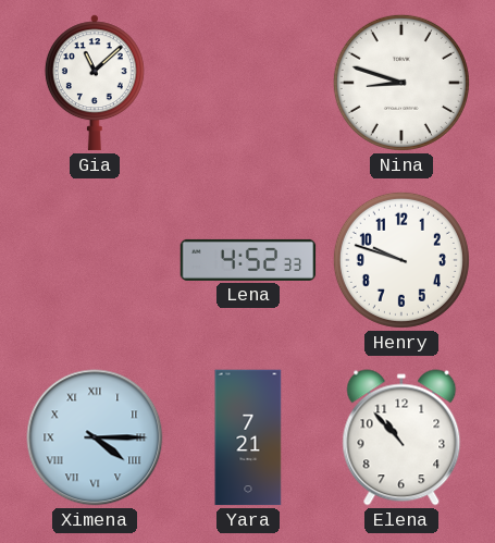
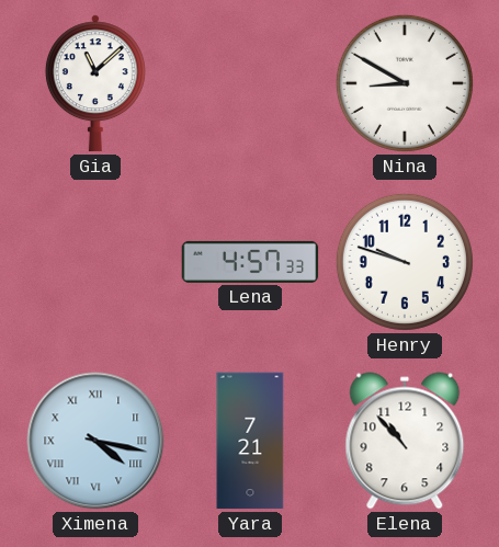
Nina: 8:48 -> 8:50
Lena: 4:52 -> 4:57
Ximena: 4:15 -> 4:17
